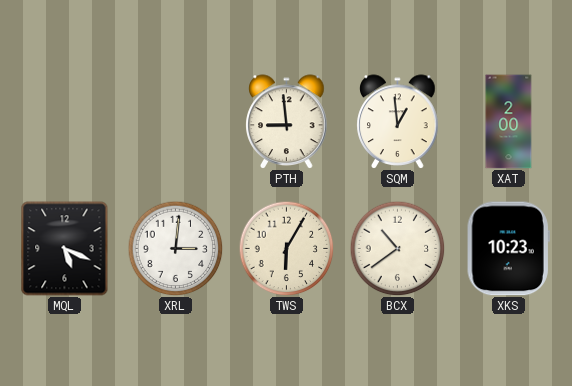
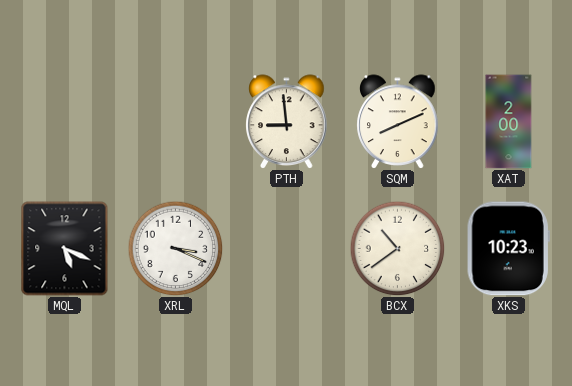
SQM: 12:59 -> 8:11
XRL: 3:01 -> 3:19
TWS: 6:05 -> none
